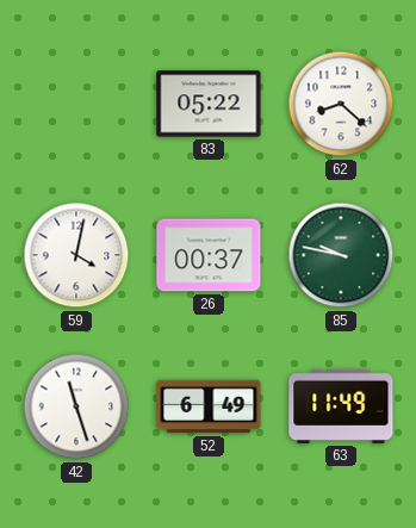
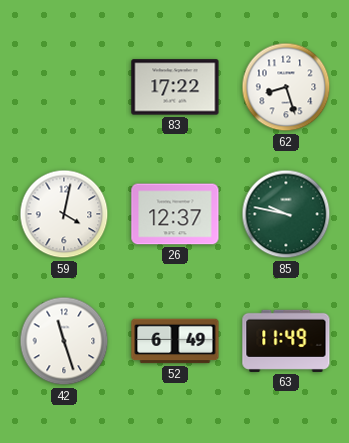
83: 05:22 -> 17:22
62: 8:22 -> 8:27
26: 00:37 -> 12:37
